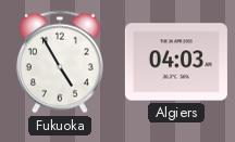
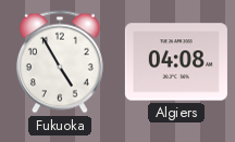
Algiers: 04:03 -> 04:08
